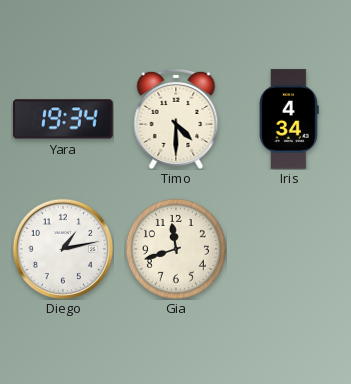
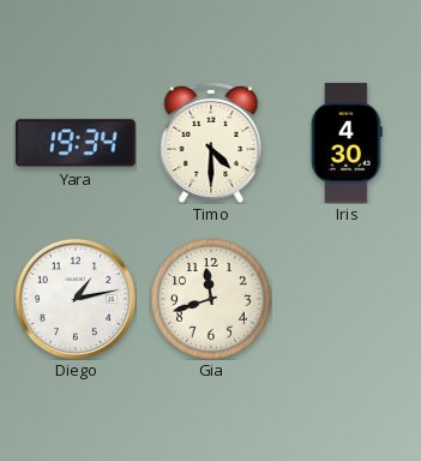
Iris: 4:34 -> 4:30
